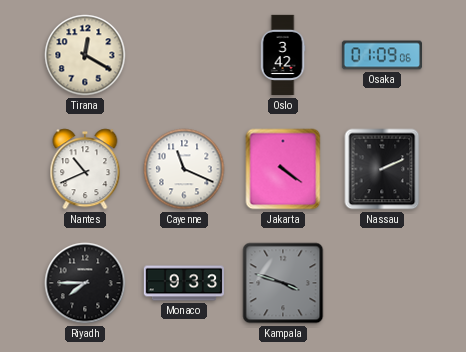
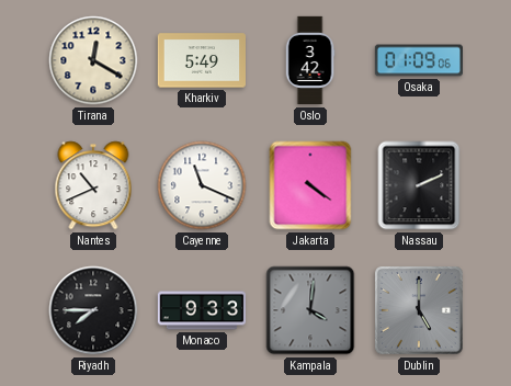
Kharkiv: none -> 5:49
Kampala: 3:48 -> 4:01
Dublin: none -> 5:00
